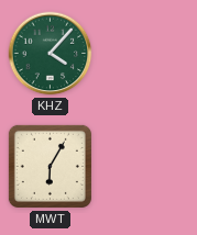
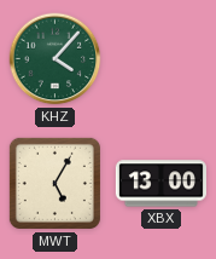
MWT: 6:05 -> 5:05
XBX: none -> 13:00
